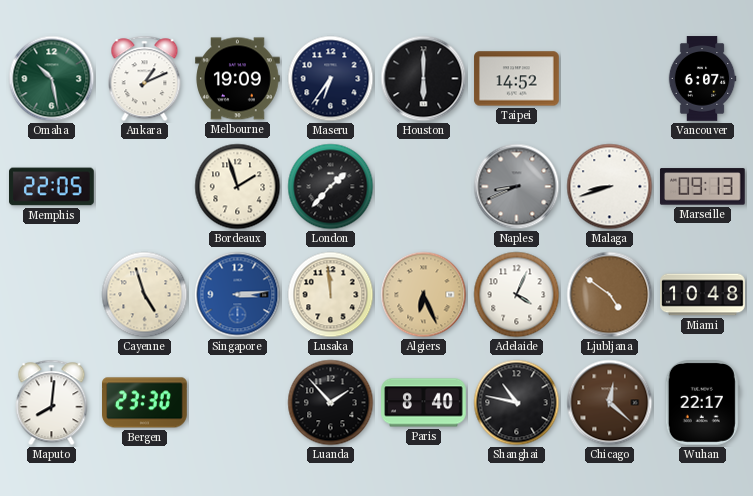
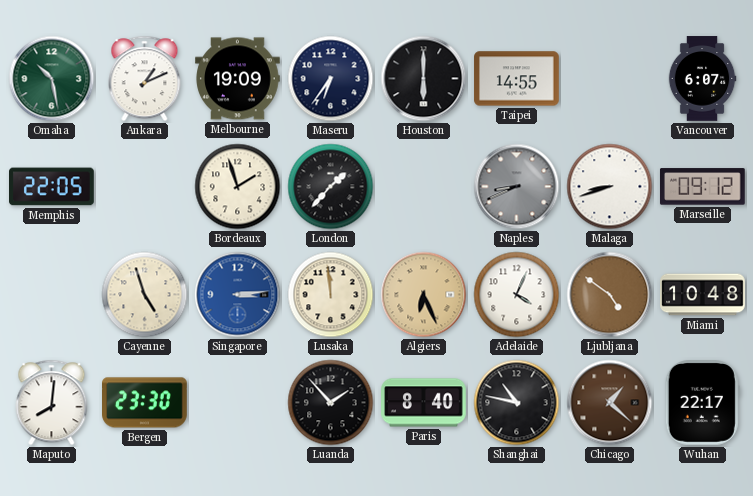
Taipei: 14:52 -> 14:55
Marseille: 09:13 -> 09:12
Chicago: 12:22 -> 1:22
